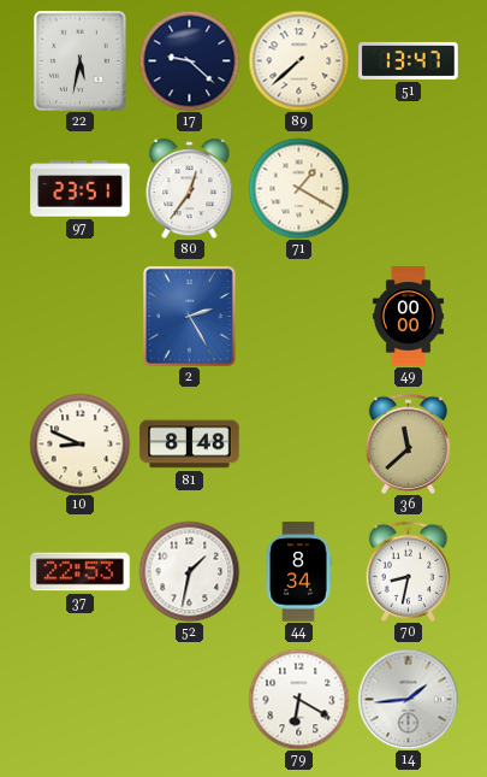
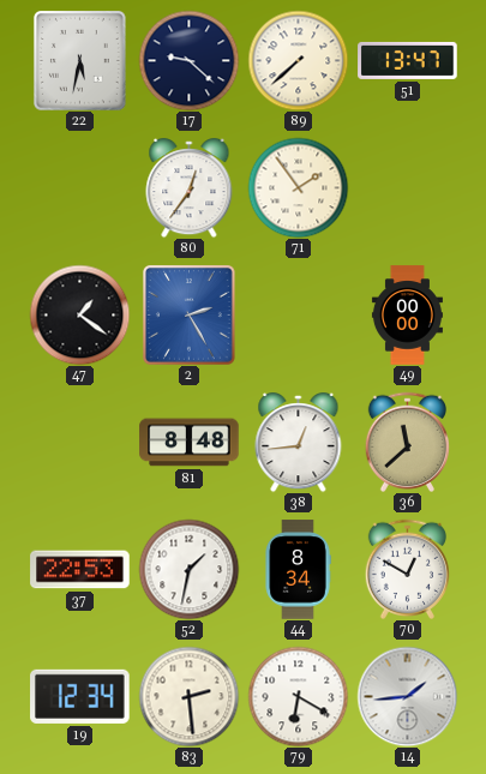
97: 23:51 -> none
71: 1:20 -> 1:54
47: none -> 1:21
10: 8:49 -> none
38: none -> 12:44
70: 8:32 -> 12:50
19: none -> 12:34
83: none -> 2:29
